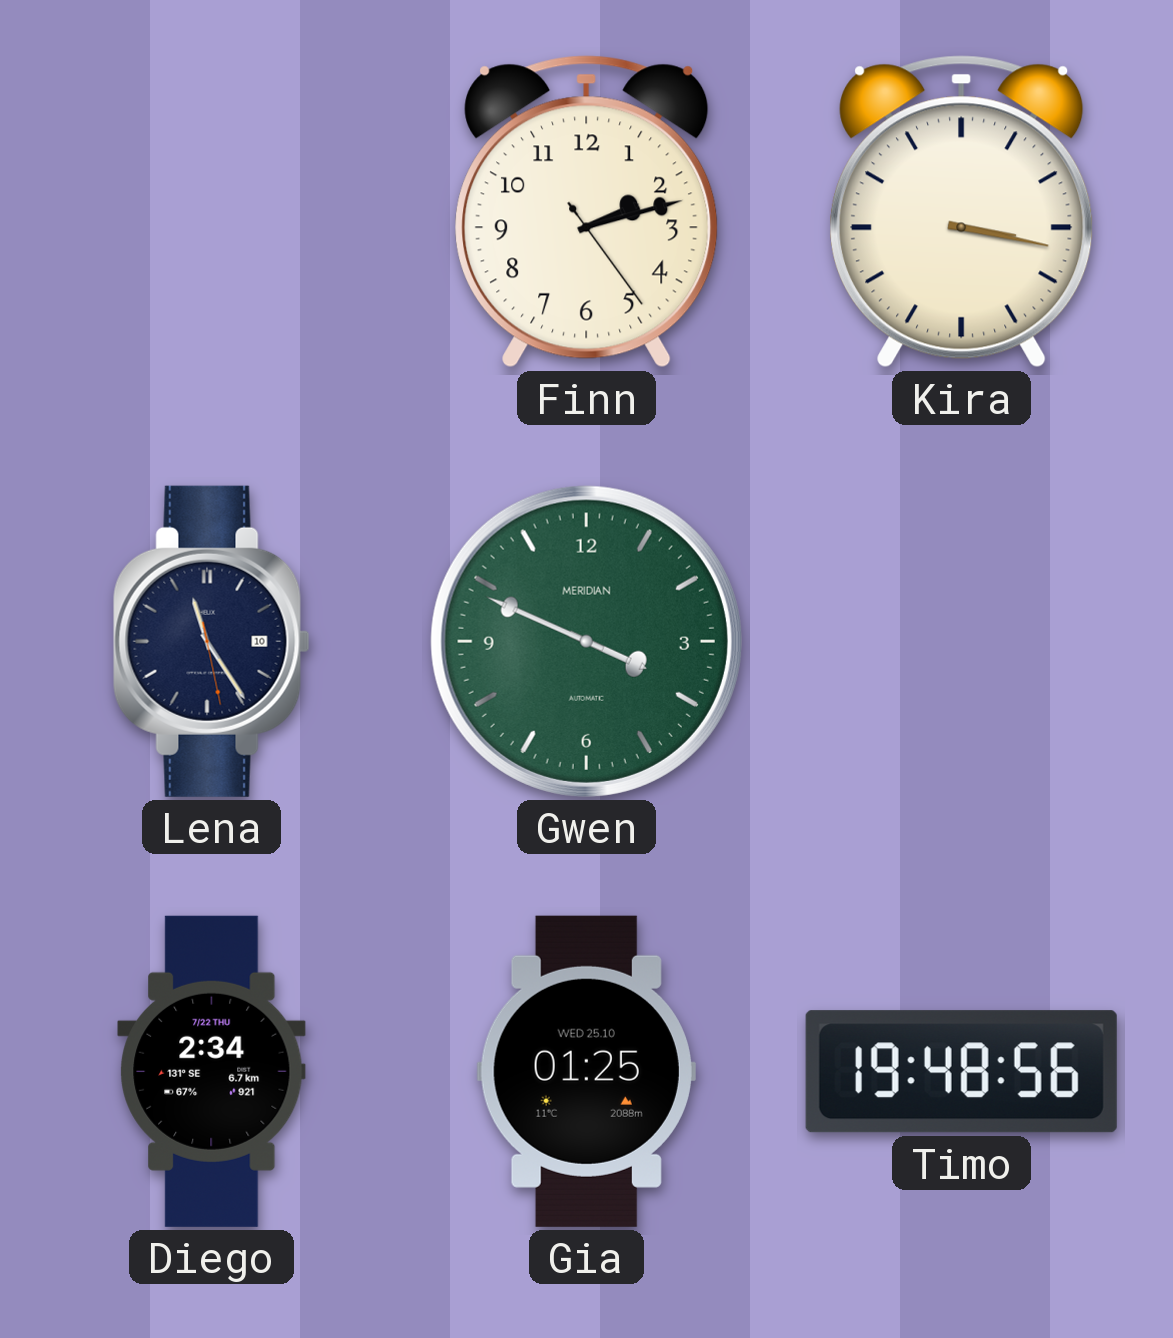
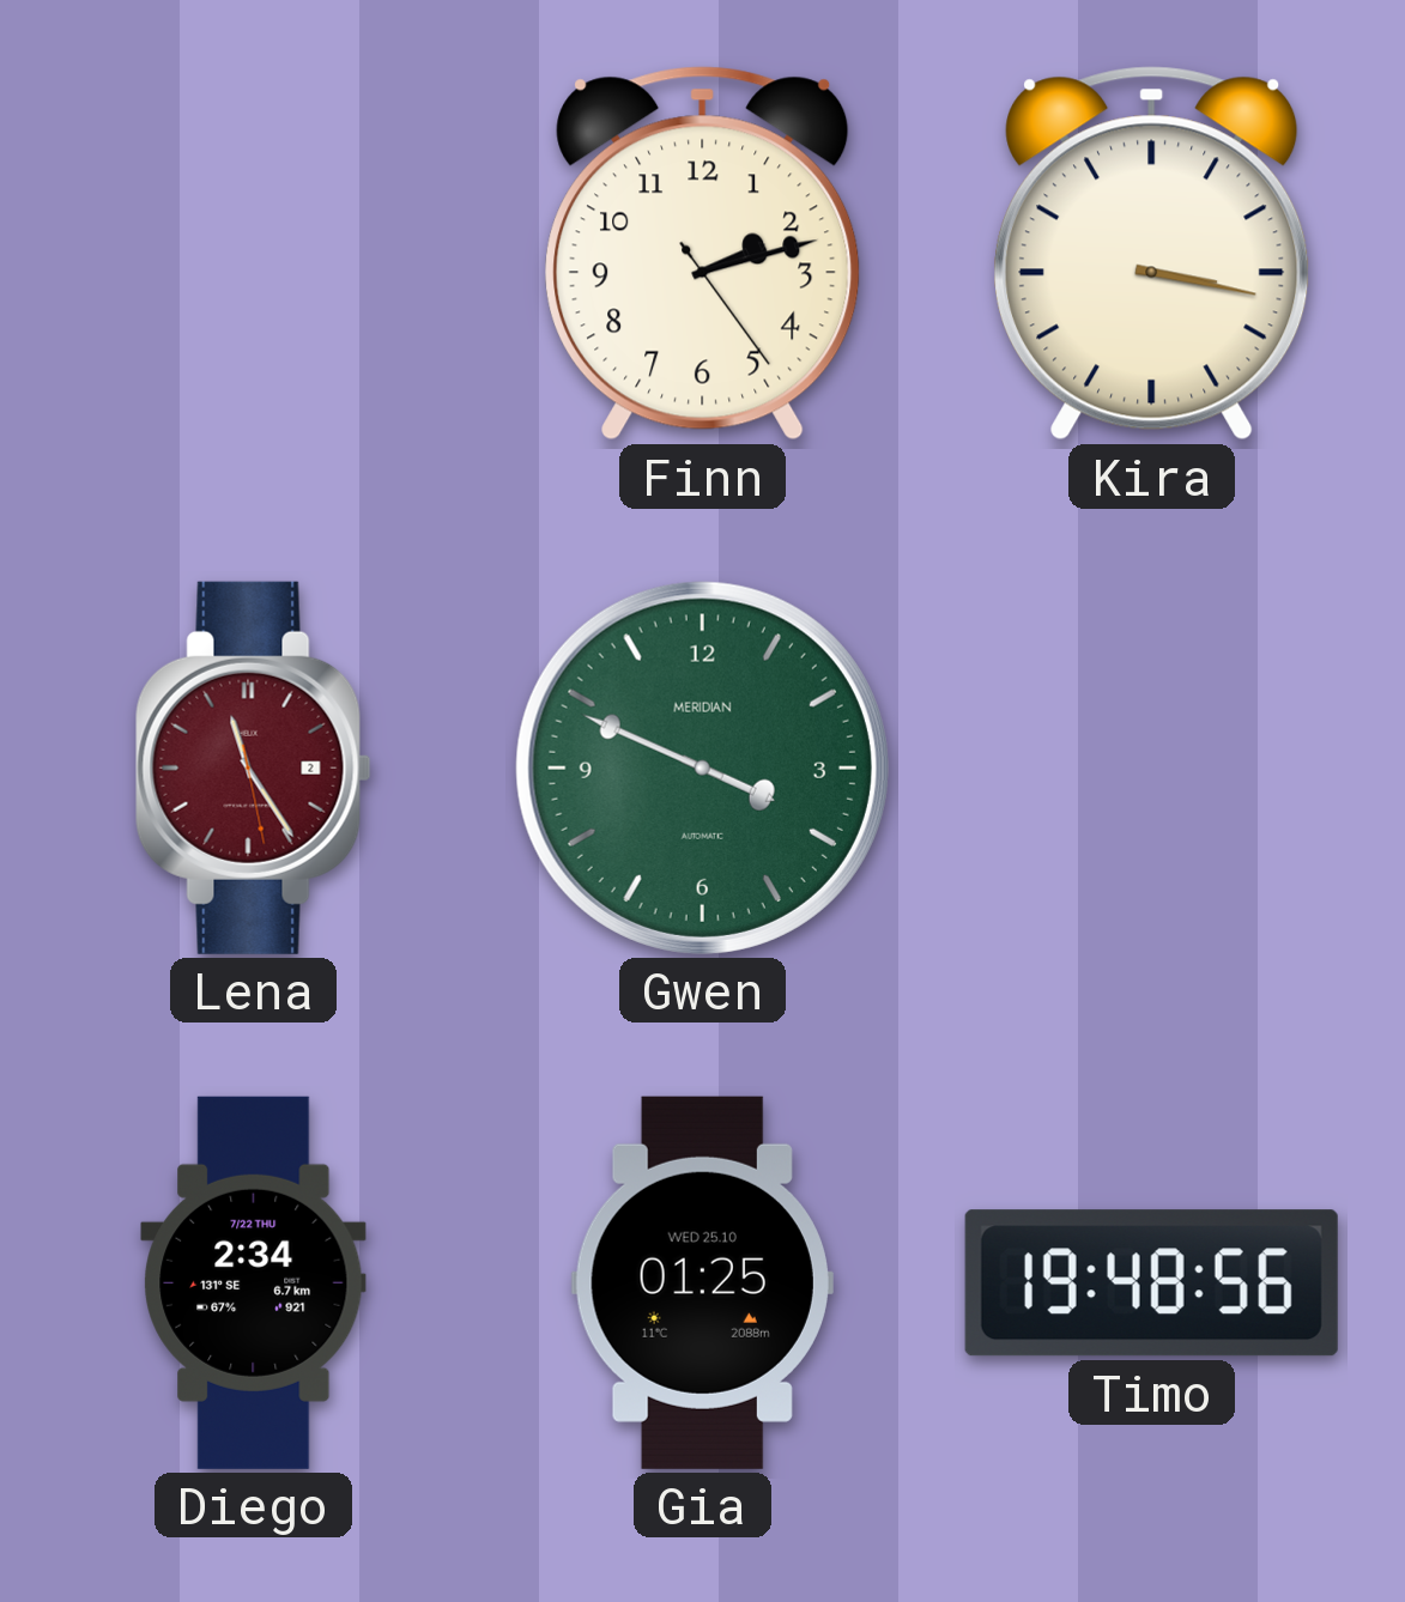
Lena date: 10 -> 2
Lena dial: navy -> burgundy
